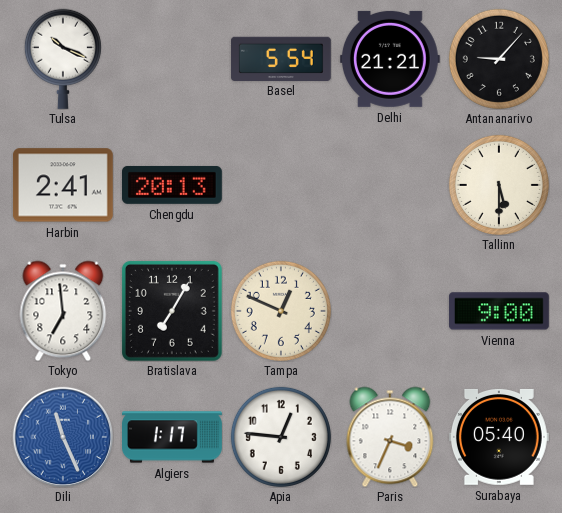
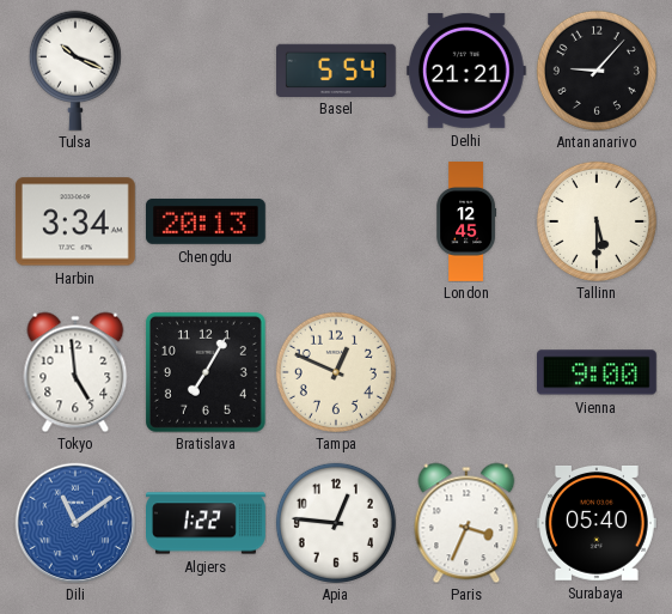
Harbin: 2:41 -> 3:34
London: none -> 12:45
Tokyo: 6:59 -> 4:59
Dili: 11:26 -> 11:09
Algiers: 1:17 -> 1:22
